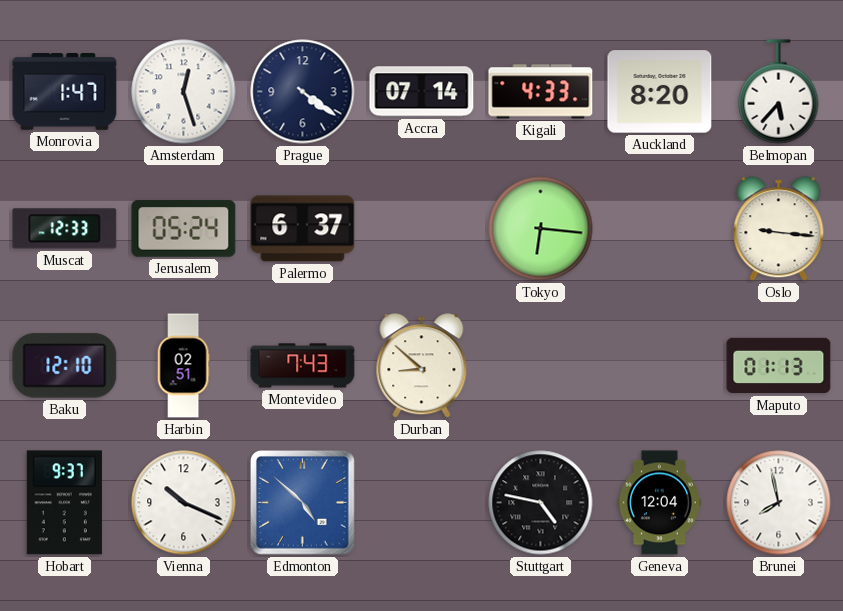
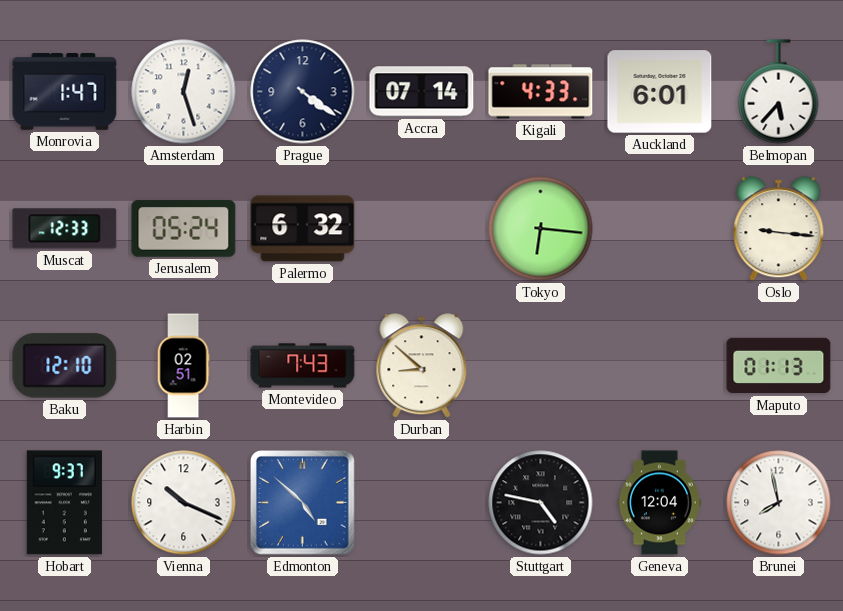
Auckland: 8:20 -> 6:01
Palermo: 6:37 -> 6:32
